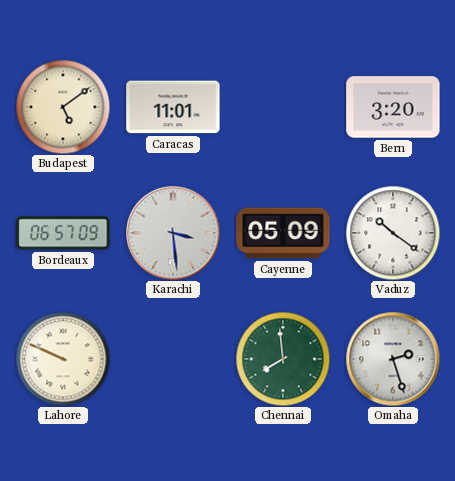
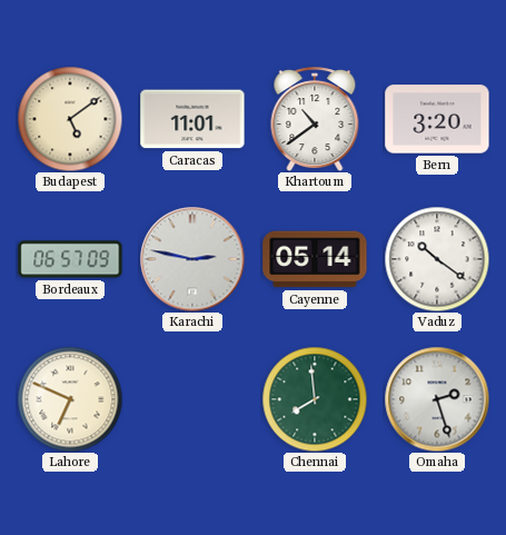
Khartoum: none -> 10:39
Karachi: 3:29 -> 2:47
Cayenne: 05:09 -> 05:14
Lahore: 9:49 -> 6:49
